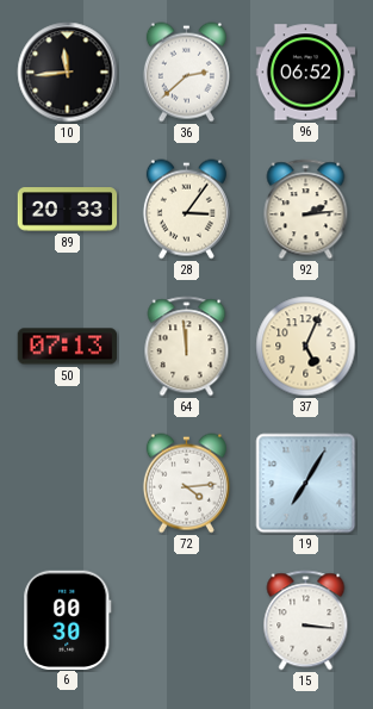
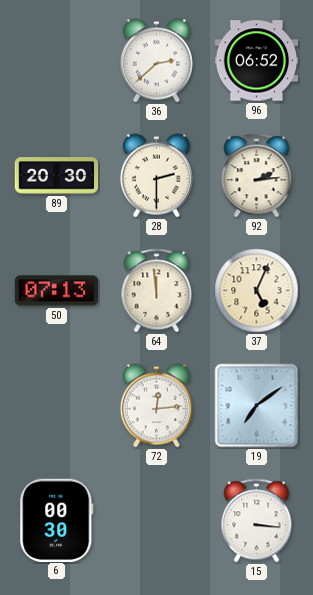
10: 11:44 -> none
89: 20:33 -> 20:30
28: 3:06 -> 2:30
72: 4:14 -> 12:14
19: 7:05 -> 7:09
